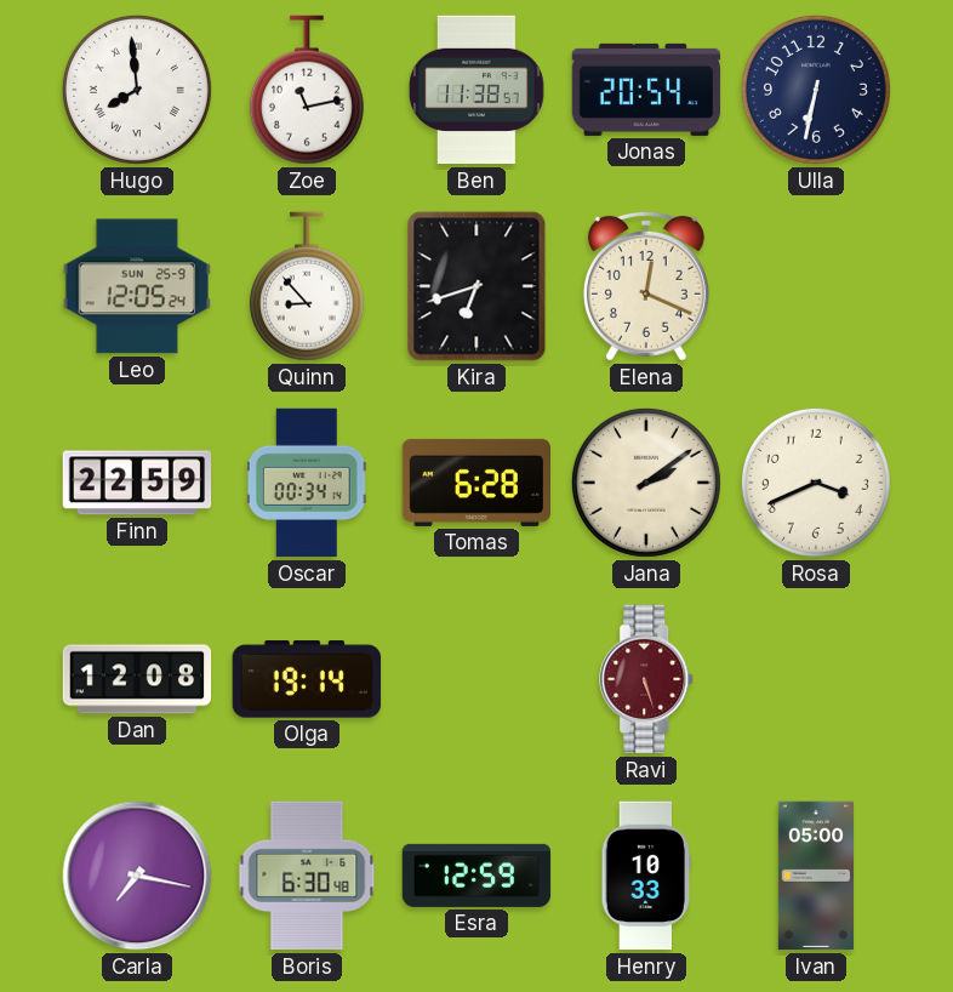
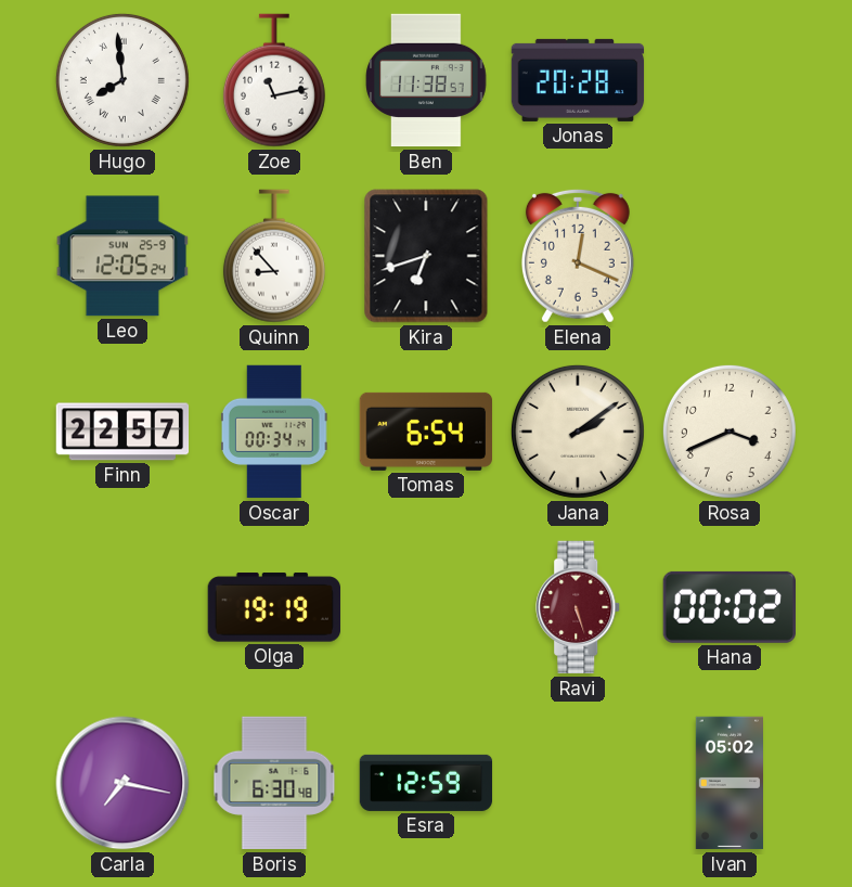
Jonas: 20:54 -> 20:28
Ulla: 6:32 -> none
Finn: 22:59 -> 22:57
Tomas: 6:28 -> 6:54
Dan: 12:08 -> none
Olga: 19:14 -> 19:19
Hana: none -> 00:02
Henry: 10:33 -> none
Ivan: 05:00 -> 05:02
